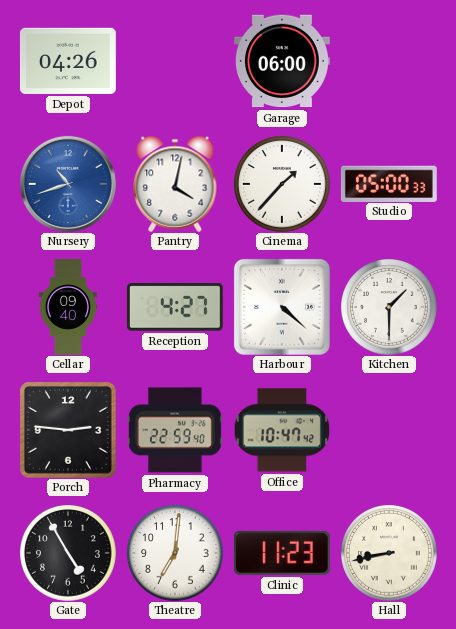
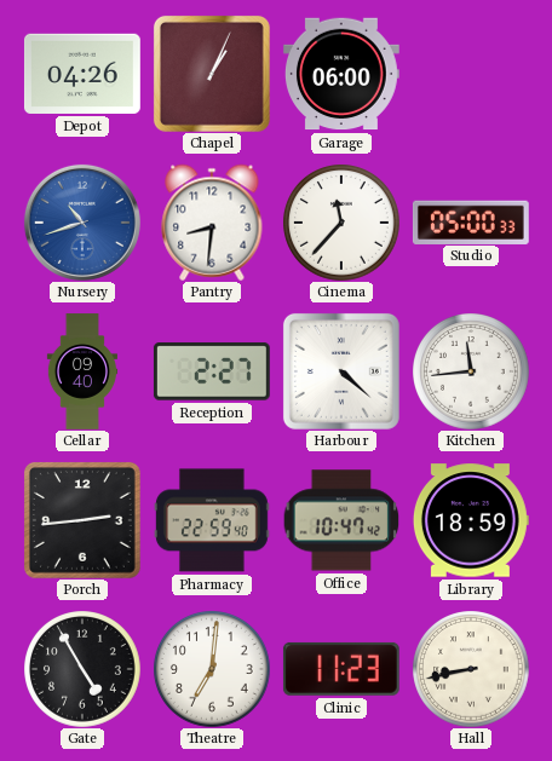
Chapel: none -> 1:04
Pantry: 4:02 -> 8:31
Cinema: 1:37 -> 11:37
Reception: 4:27 -> 2:27
Kitchen: 1:30 -> 11:44
Porch: 2:46 -> 2:44
Library: none -> 18:59
